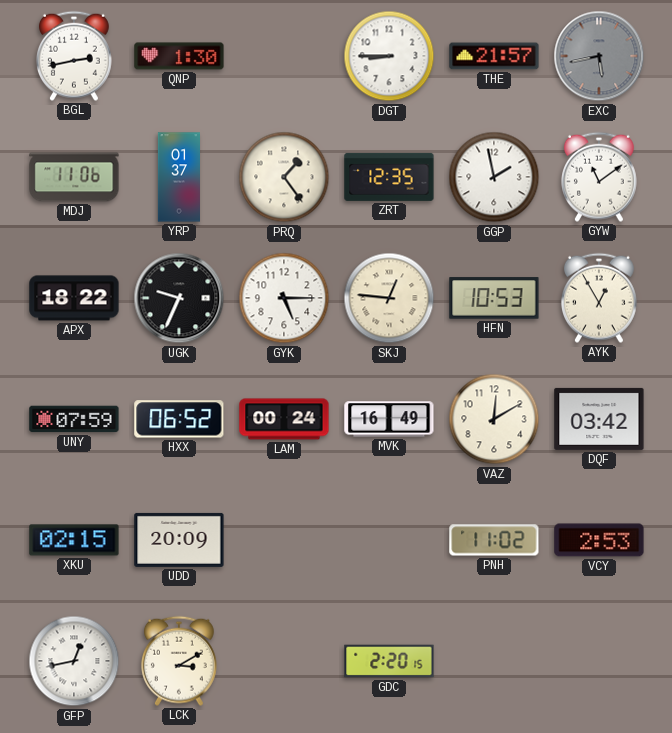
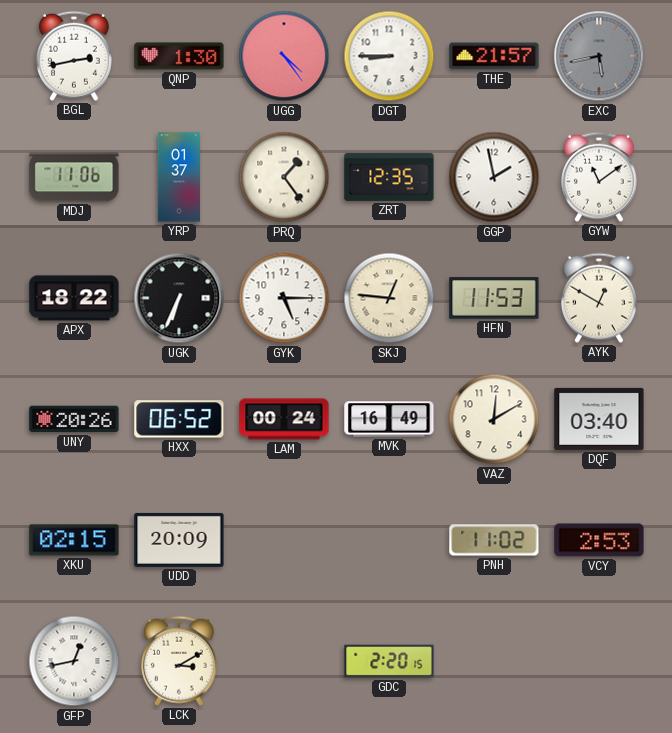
UGG: none -> 4:24
UGK: 9:34 -> 6:34
HFN: 10:53 -> 11:53
AYK: 12:55 -> 12:50
UNY: 07:59 -> 20:26
DQF: 03:42 -> 03:40
